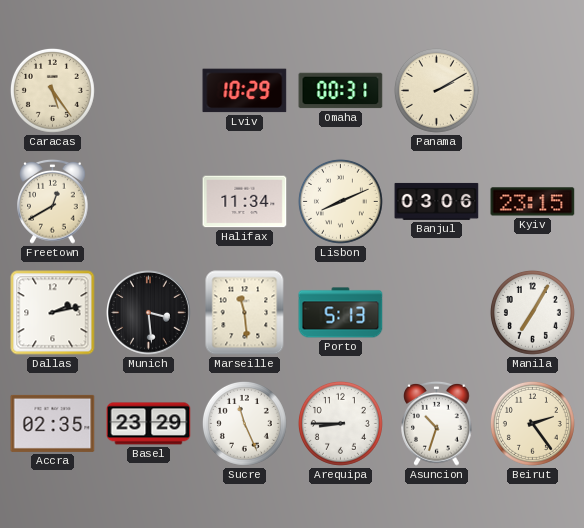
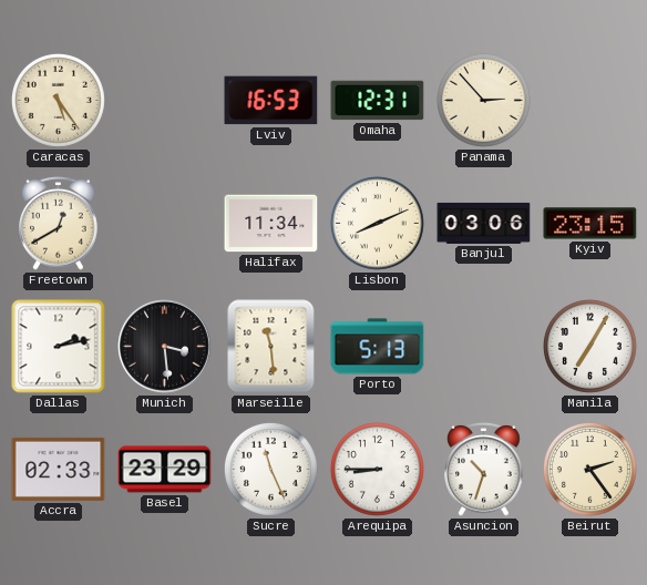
Lviv: 10:29 -> 16:53
Omaha: 00:31 -> 12:31
Panama: 2:10 -> 2:53
Accra: 02:35 -> 02:33
